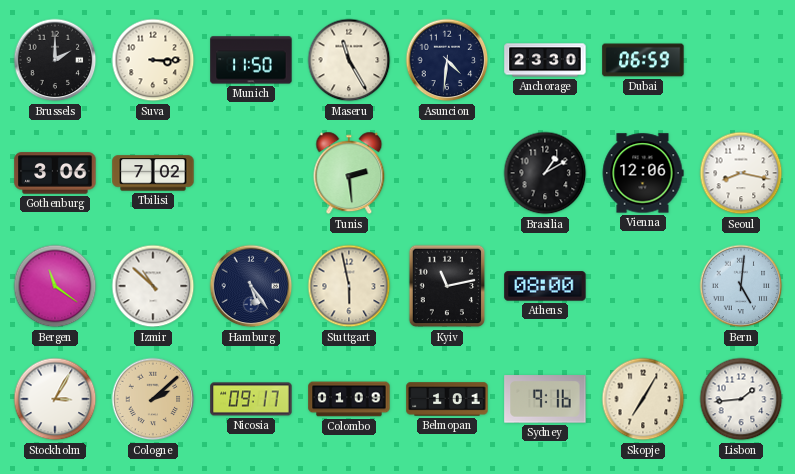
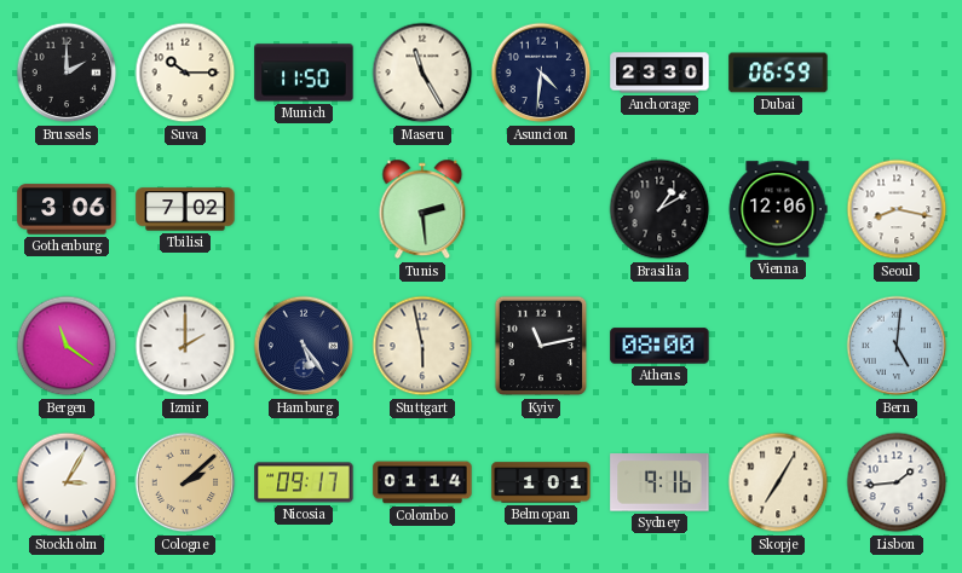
Suva: 3:15 -> 10:15
Izmir: 10:52 -> 2:00
Colombo: 01:09 -> 01:14
